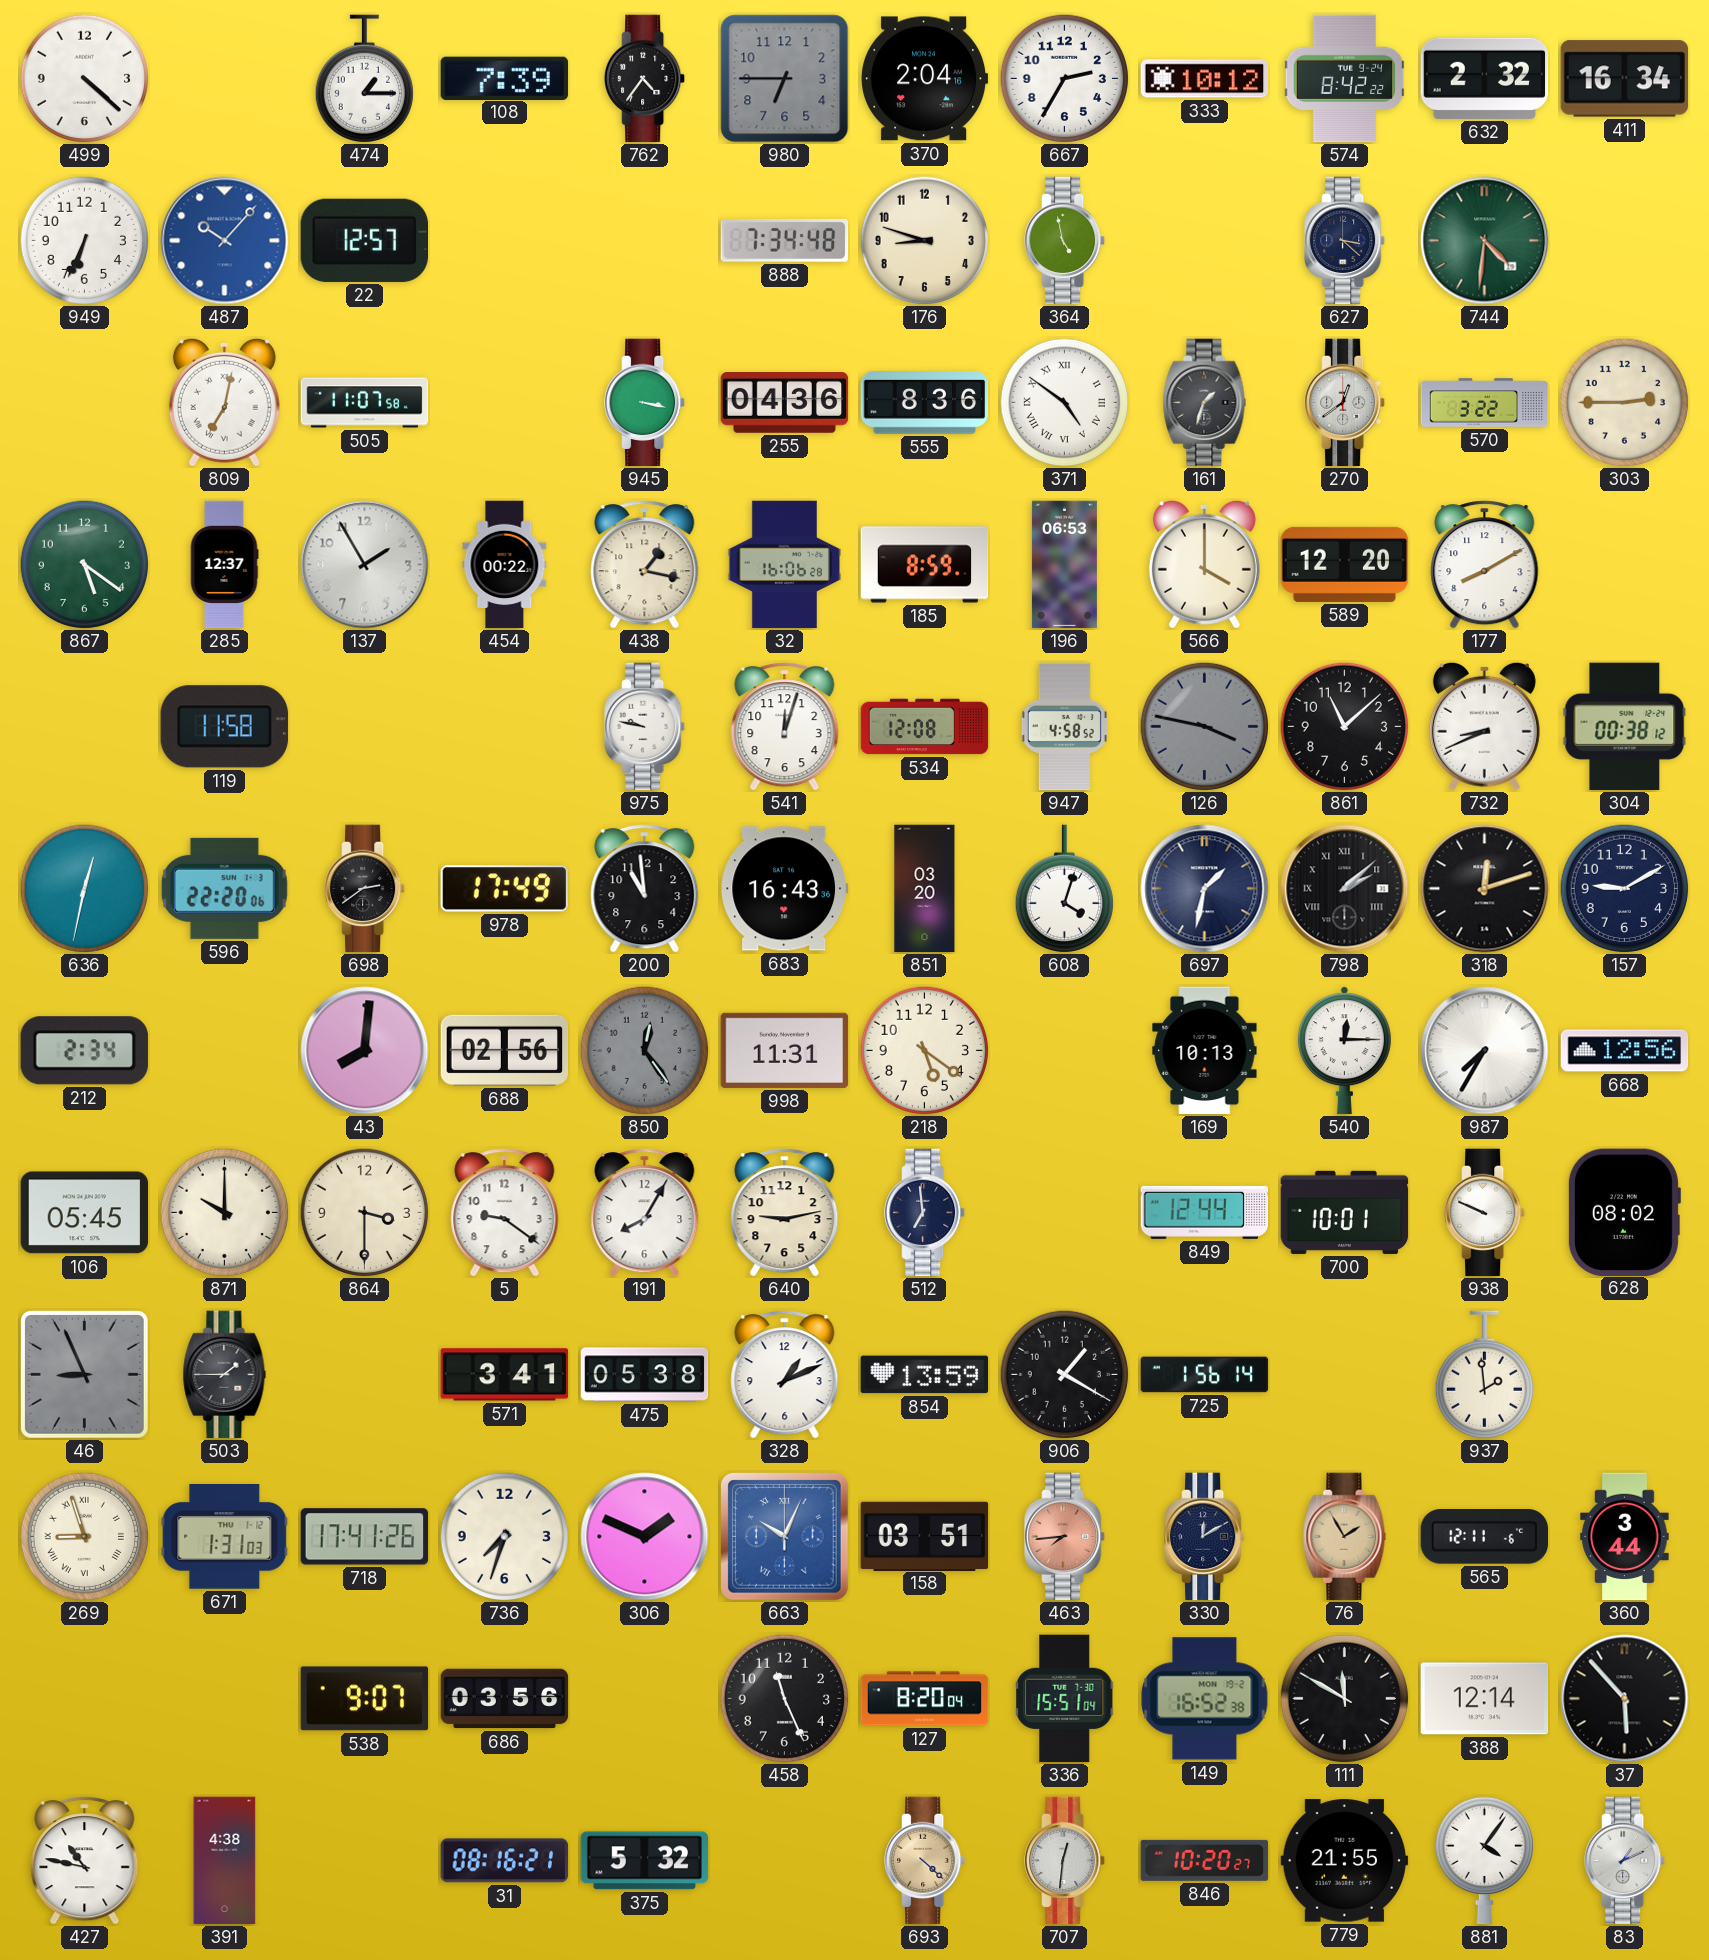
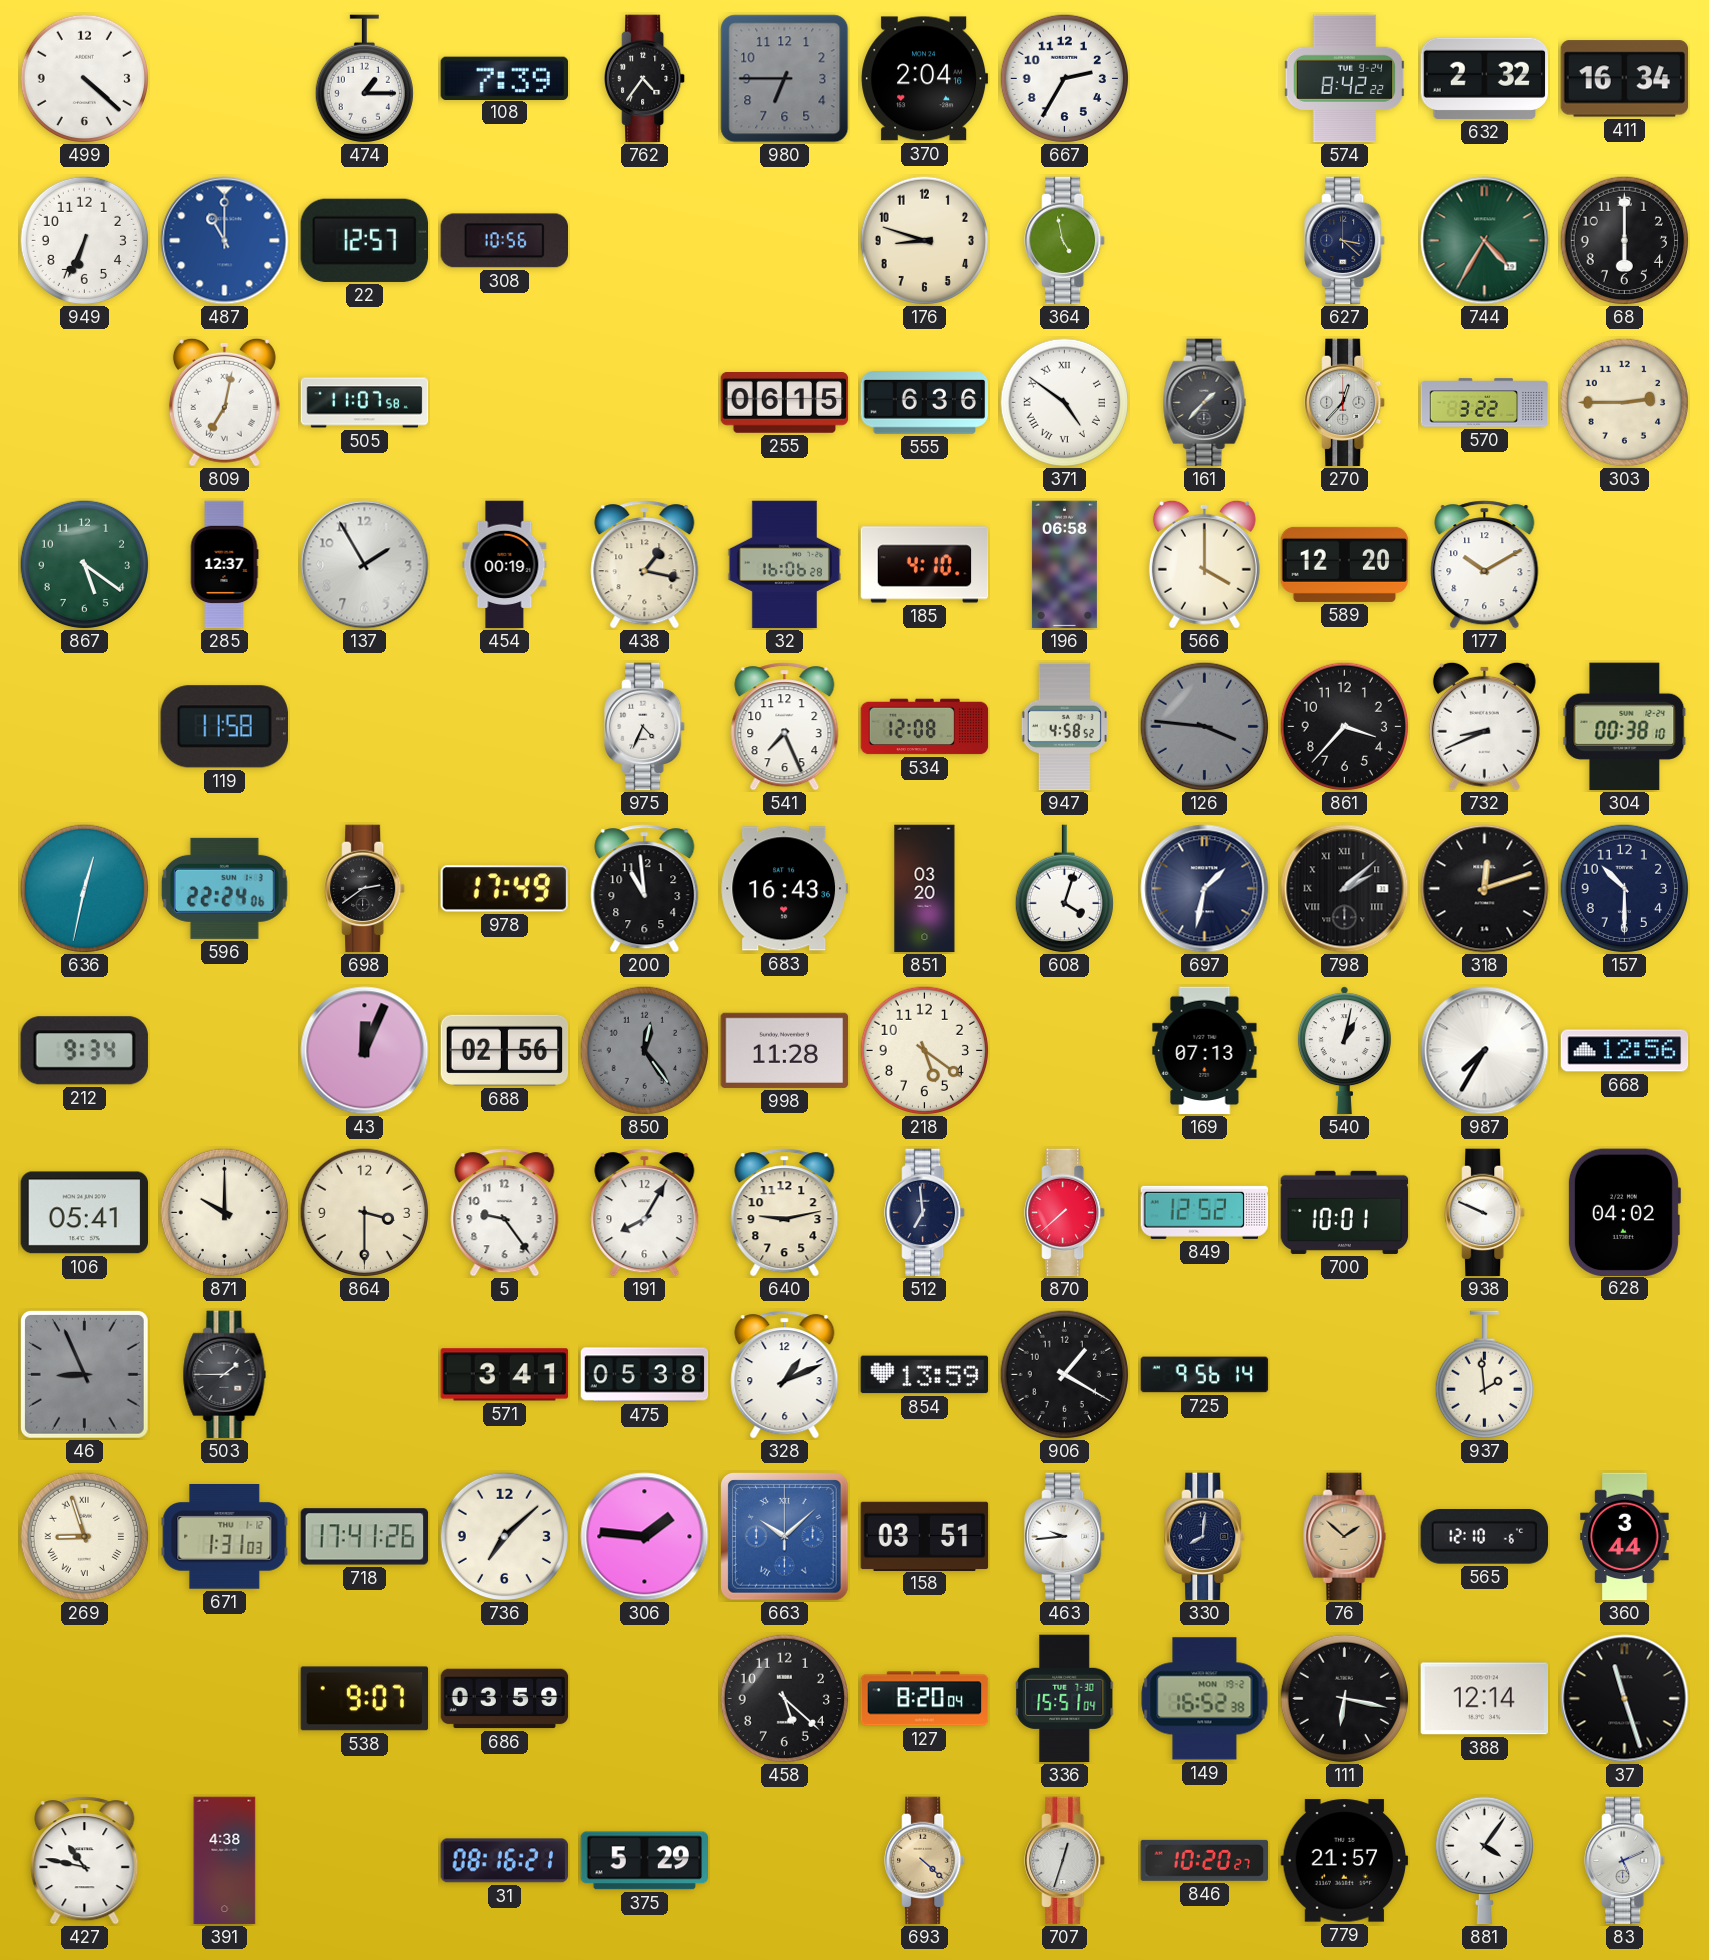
333: 10:12 -> none
487: 10:07 -> 11:00
308: none -> 10:56
888: 7:34 -> none
744: 4:31 -> 4:35
68: none -> 6:00
945: 3:17 -> none
255: 04:36 -> 06:15
555: 8:36 -> 6:36
161: 1:33 -> 1:37
270: 12:39 -> 12:37
454: 00:22 -> 00:19
185: 8:59 -> 4:10
196: 06:53 -> 06:58
177: 8:10 -> 10:10
975: 9:47 -> 4:34
541: 12:03 -> 7:26
126: 3:47 -> 3:46
861: 11:08 -> 3:37
304: 00:38:12 -> 00:38:10
596: 22:20 -> 22:24
157: 9:10 -> 10:30
212: 2:34 -> 9:34
43: 8:01 -> 12:04
998: 11:31 -> 11:28
169: 10:13 -> 07:13
540: 12:15 -> 1:02
106: 05:45 -> 05:41
5: 9:21 -> 9:24
870: none -> 7:38
849: 12:44 -> 12:52
628: 08:02 -> 04:02
725: 1:56 -> 9:56
736: 7:33 -> 7:08
306: 1:49 -> 1:46
663: 10:04 -> 10:08
463: 7:44 -> 9:44
463 dial: salmon -> white
330: 12:10 -> 8:01
76: 1:55 -> 1:52
565: 12:11 -> 12:10
686: 03:56 -> 03:59
458: 11:26 -> 5:22
111: 11:50 -> 6:17
37: 5:53 -> 11:27
375: 5:32 -> 5:29
707: 12:31 -> 12:33
779: 21:55 -> 21:57
83: 1:11 -> 5:11
